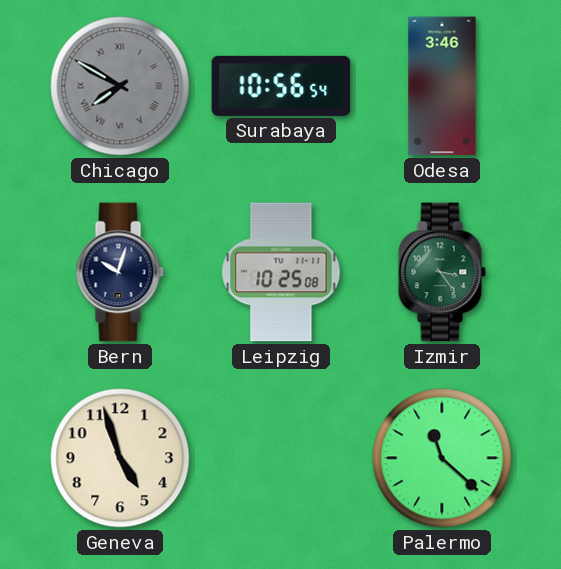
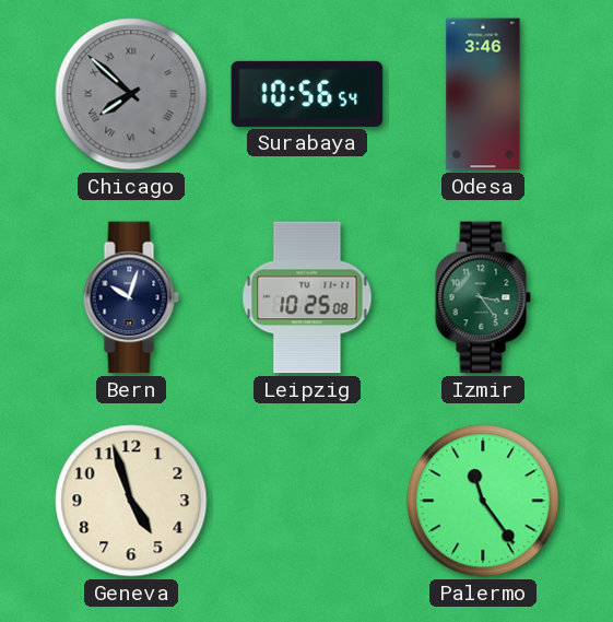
Chicago: 7:50 -> 7:52
Palermo: 11:22 -> 11:24
